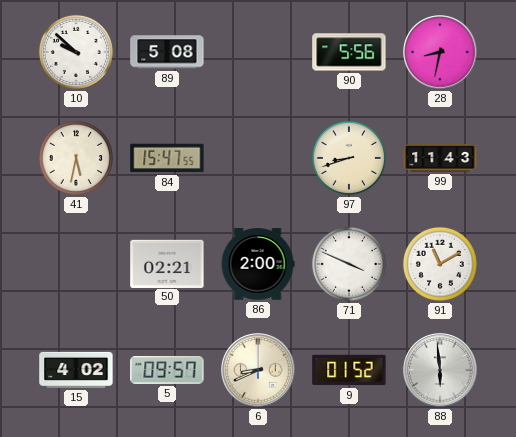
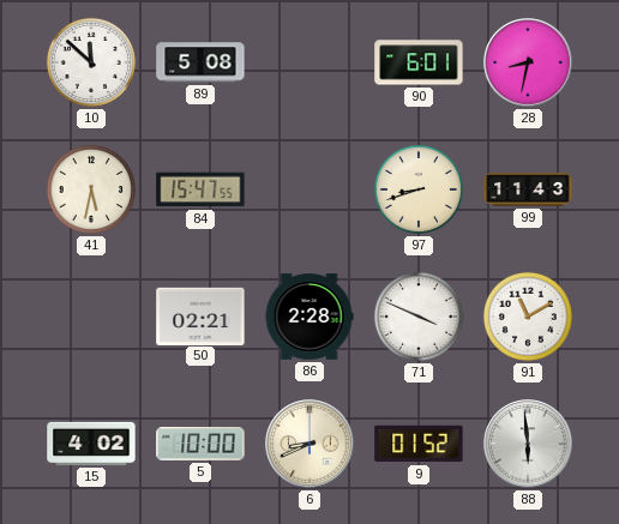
10: 9:52 -> 11:52
90: 5:56 -> 6:01
86: 2:00 -> 2:28
5: 09:57 -> 10:00
